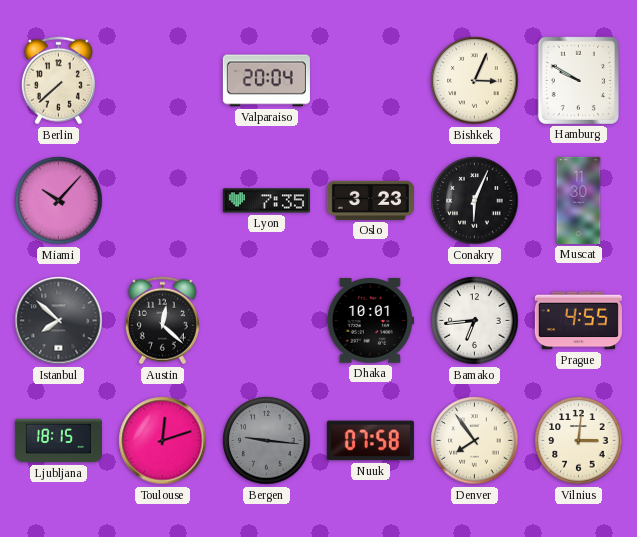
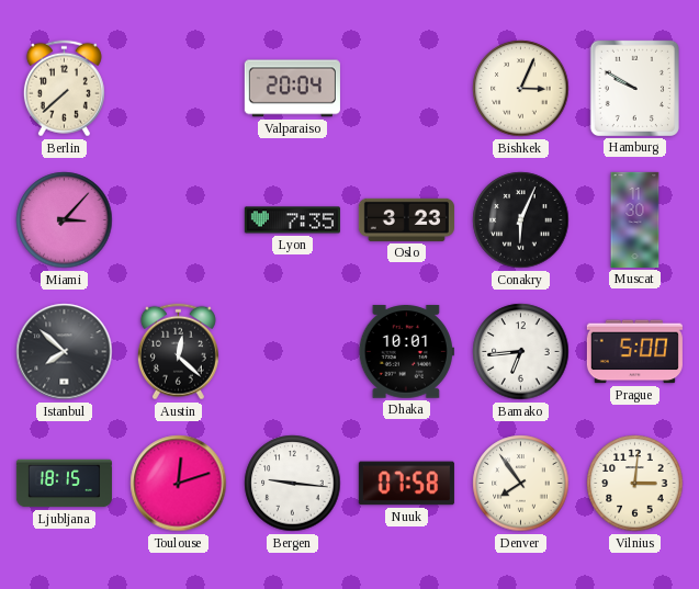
Miami: 10:07 -> 3:07
Prague: 4:55 -> 5:00
Bergen dial: grey -> white
